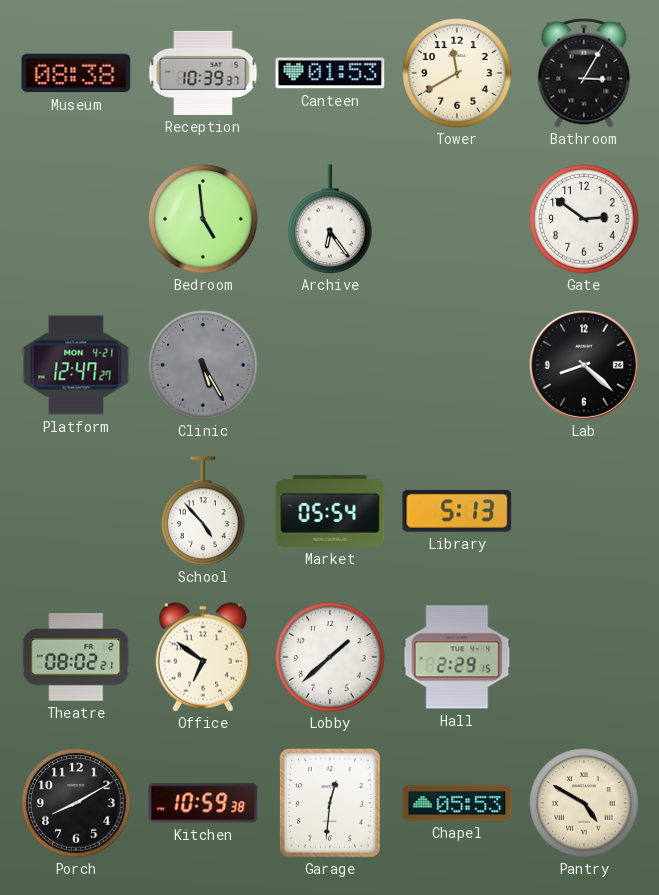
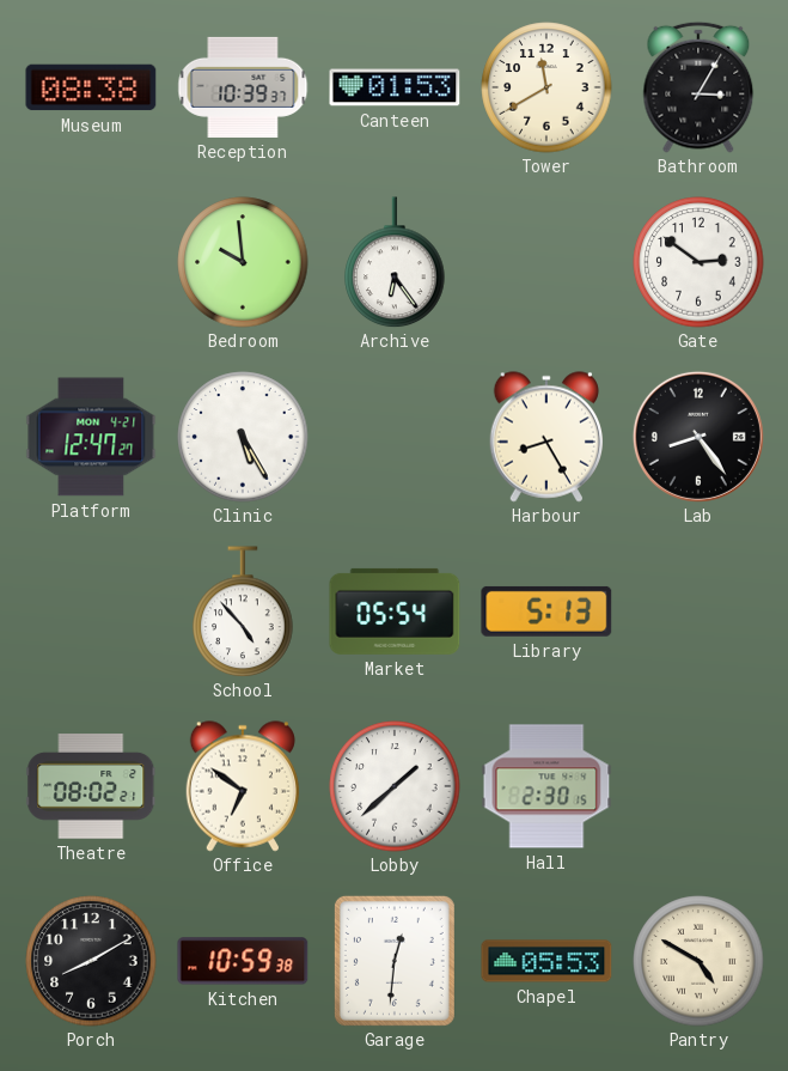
Bedroom: 4:59 -> 9:59
Clinic dial: grey -> white
Harbour: none -> 8:25
Lab: 8:22 -> 8:24
Hall: 2:29 -> 2:30
